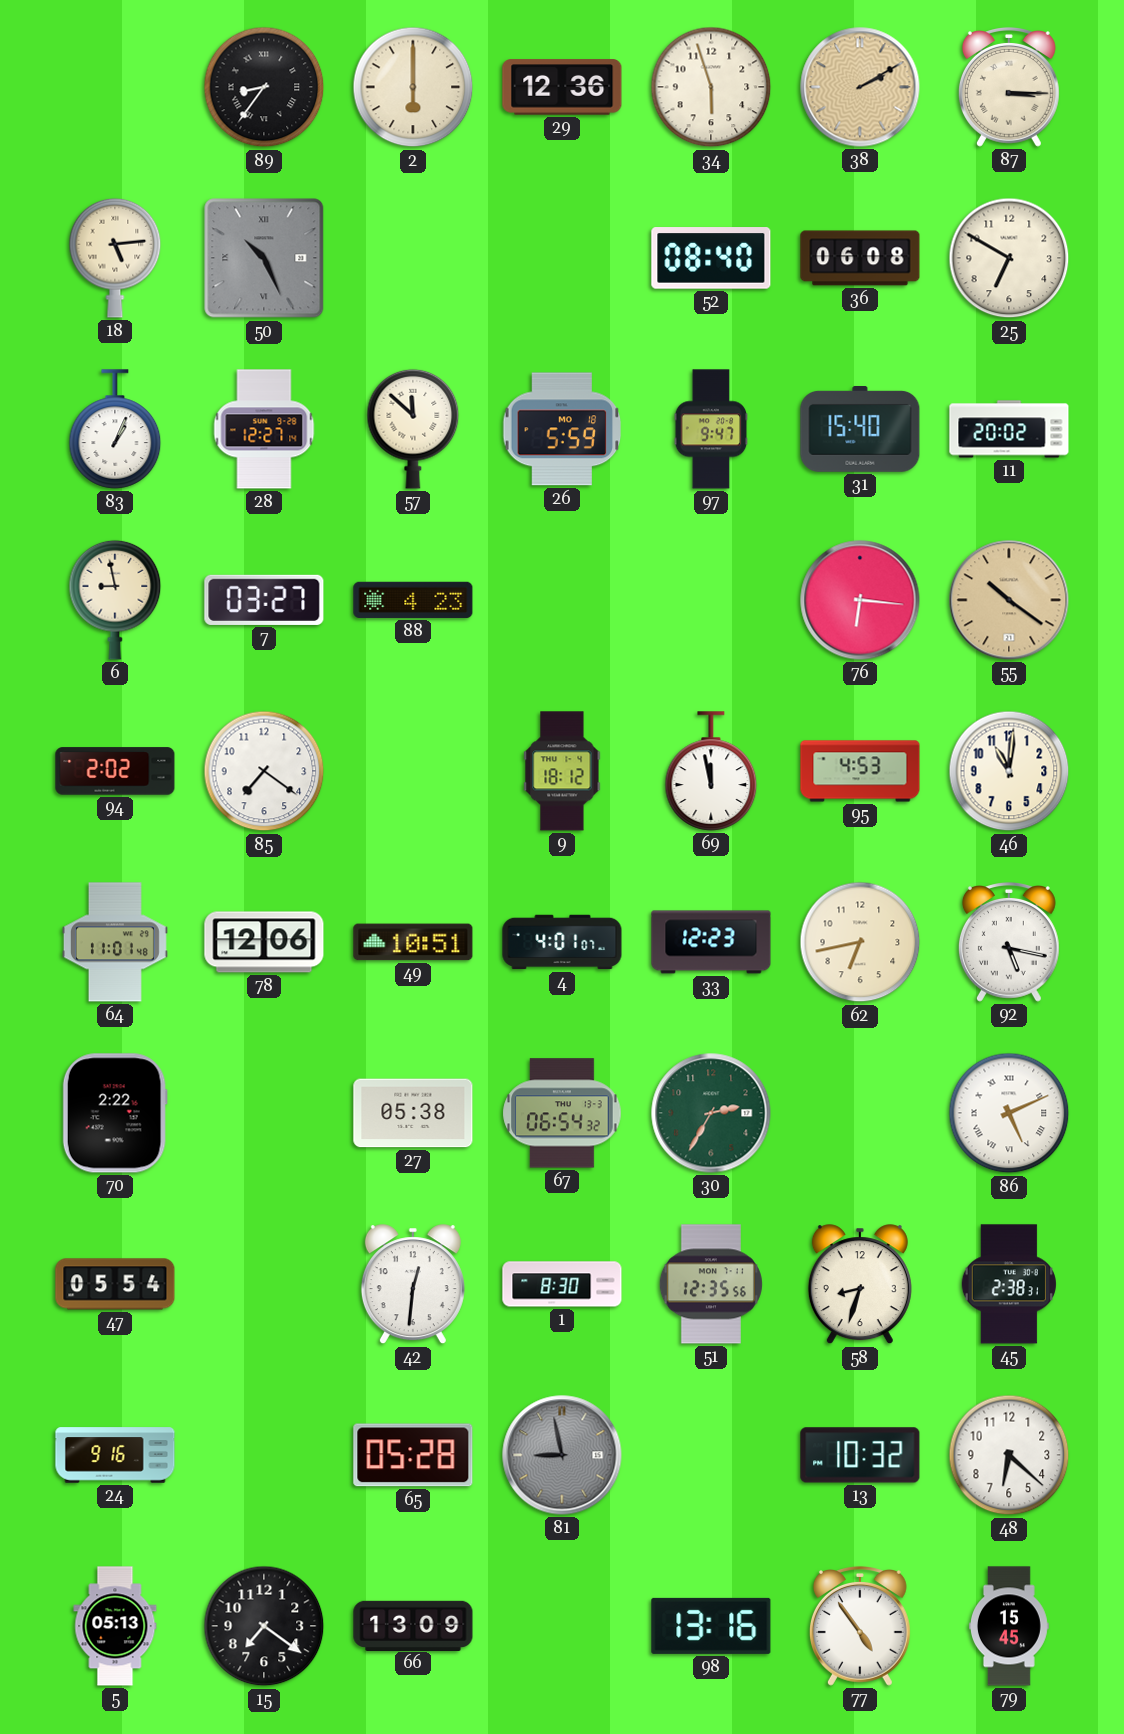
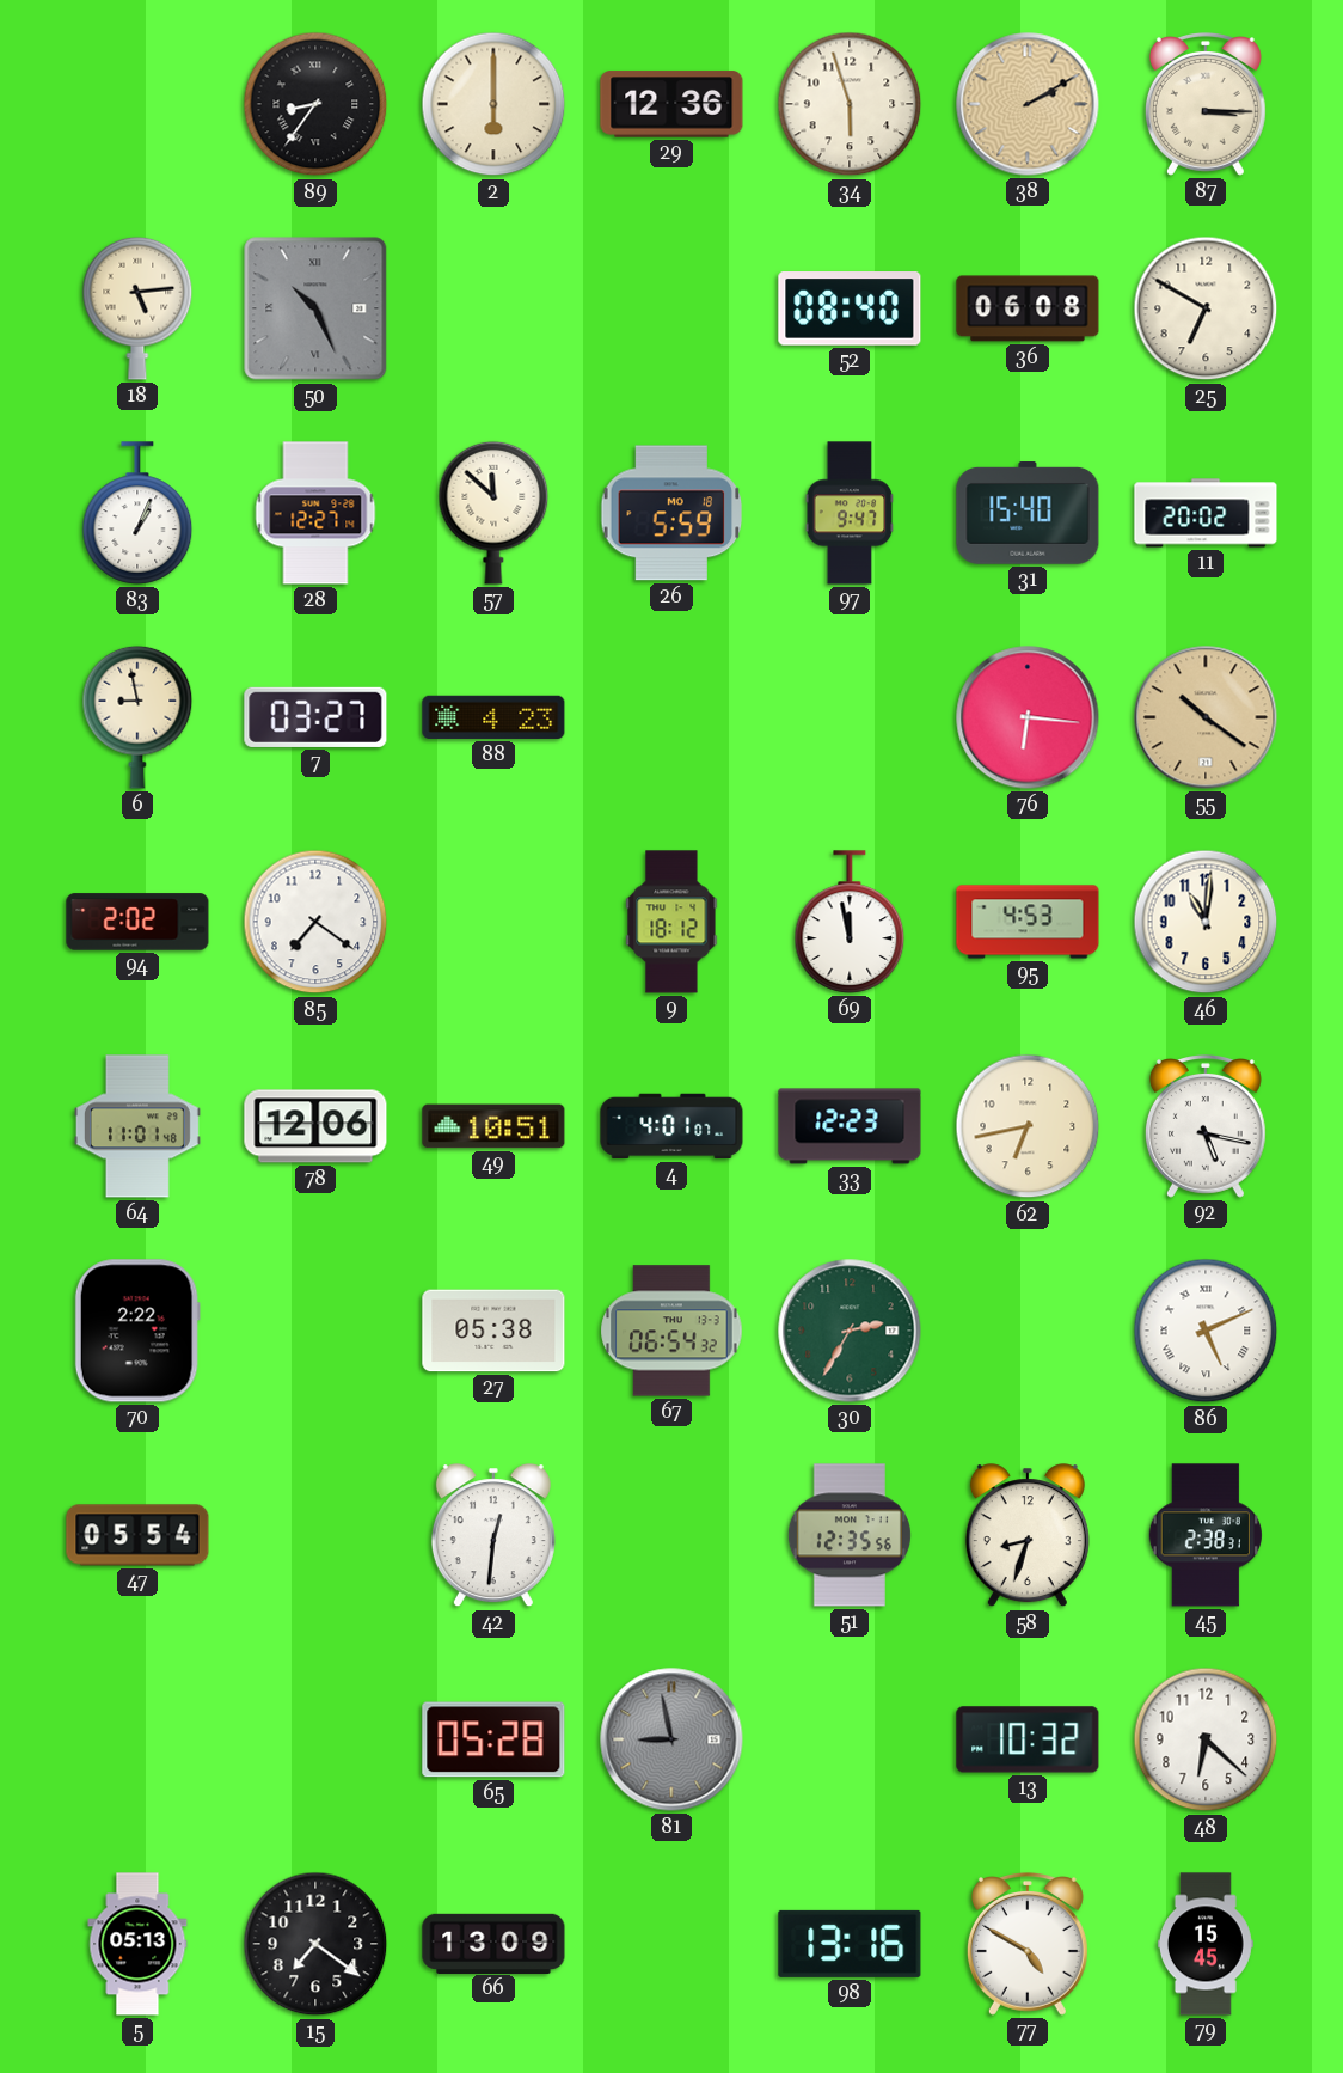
1: 8:30 -> none
24: 9:16 -> none
77: 4:54 -> 4:50
